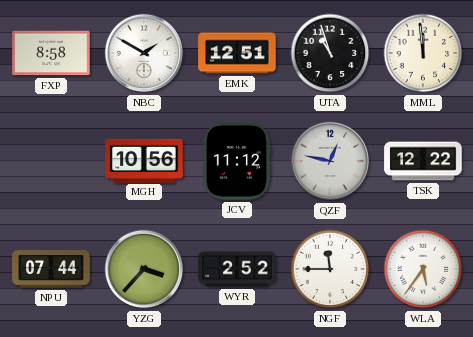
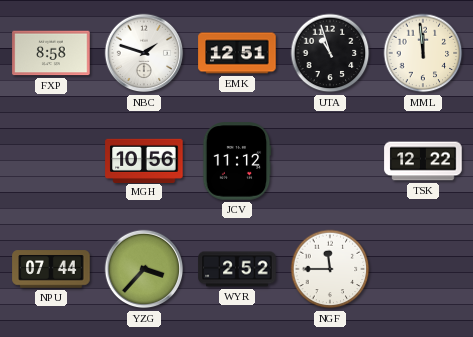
NBC: 1:50 -> 1:48
QZF: 12:47 -> none
WLA: 5:36 -> none
